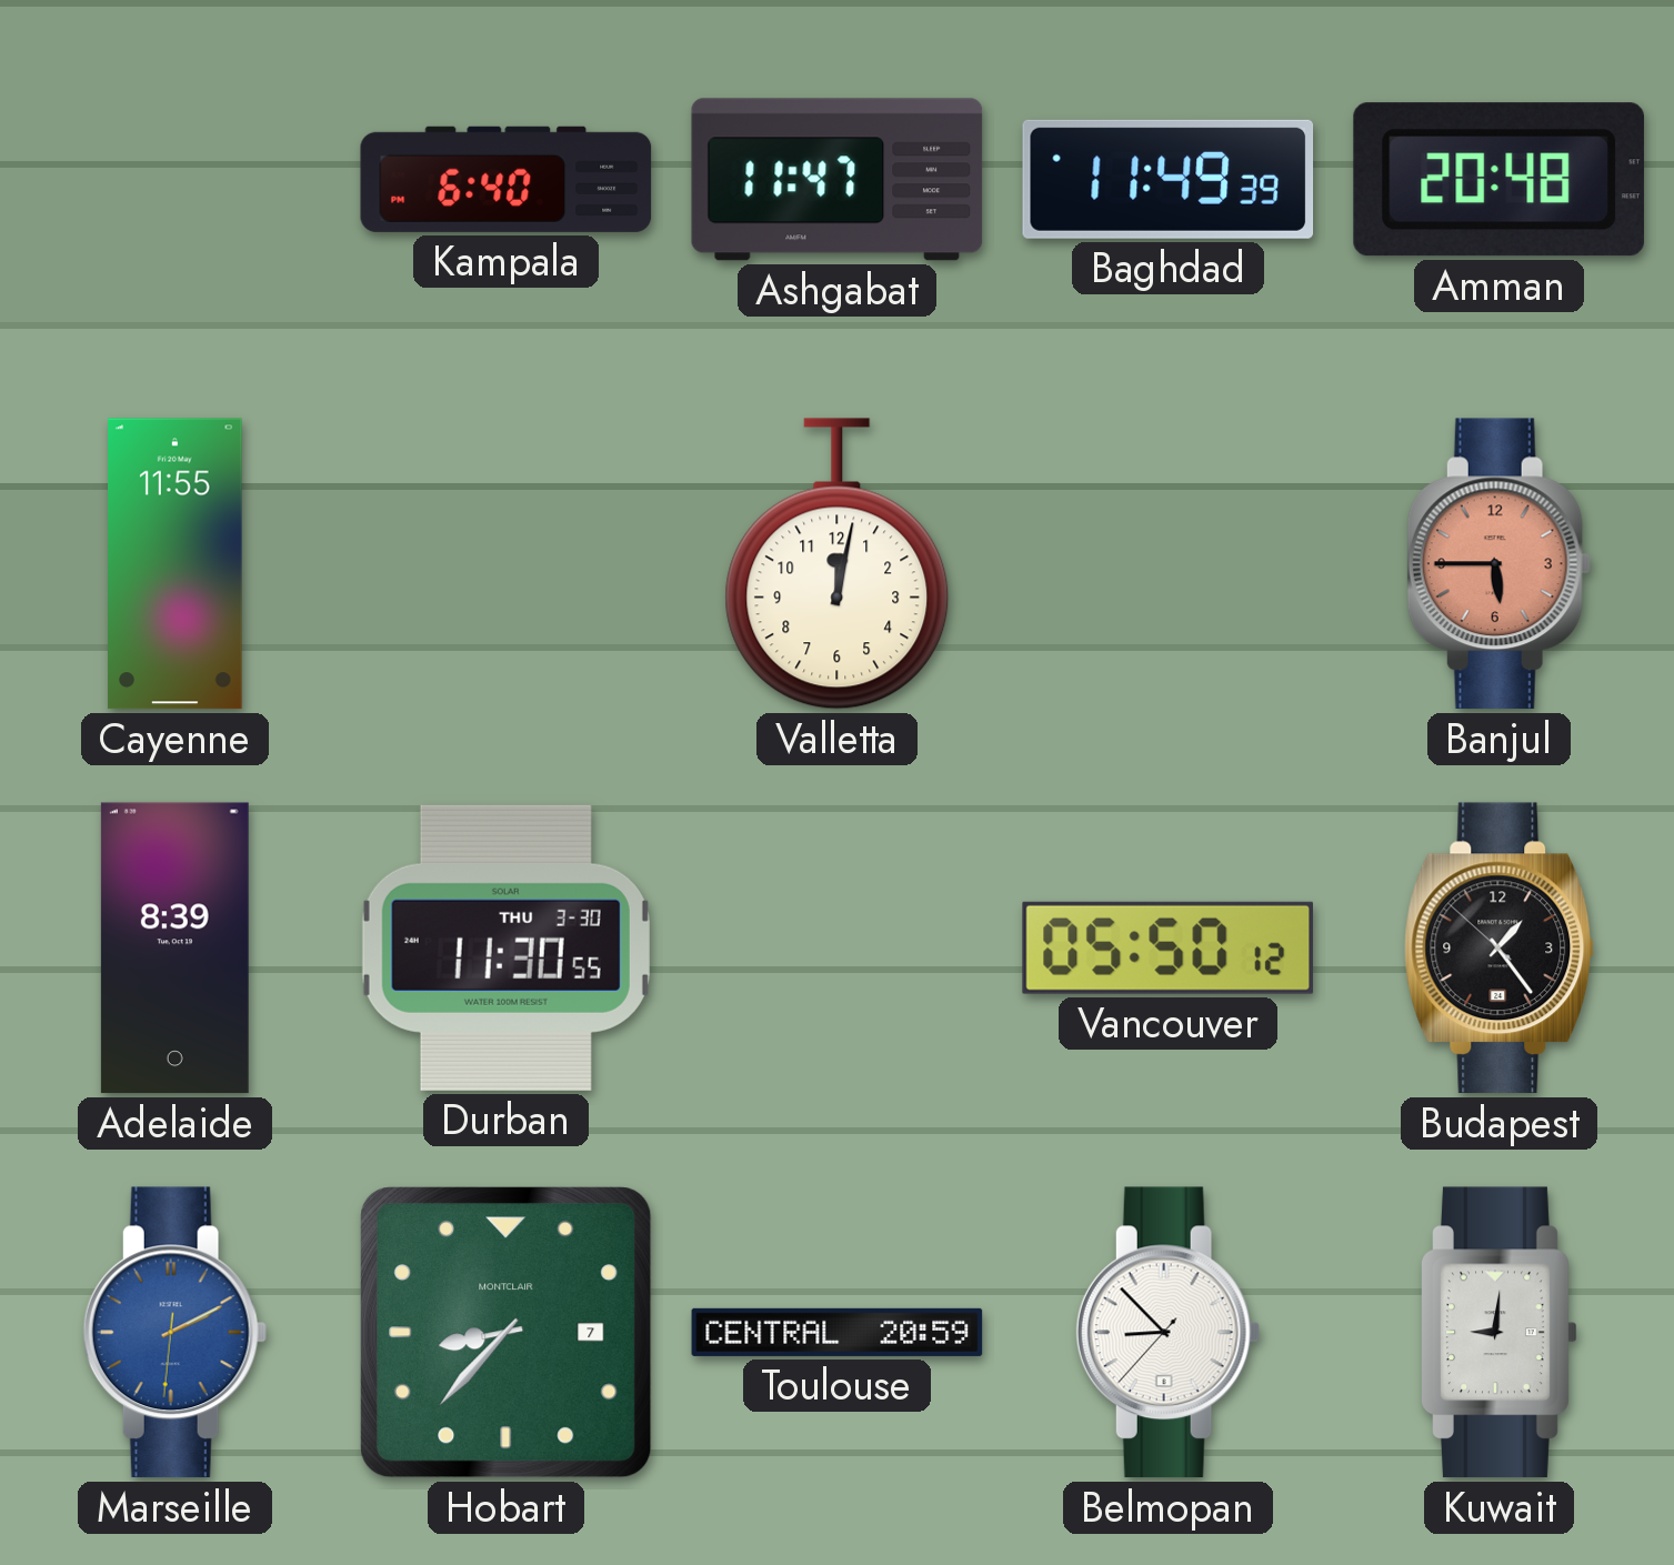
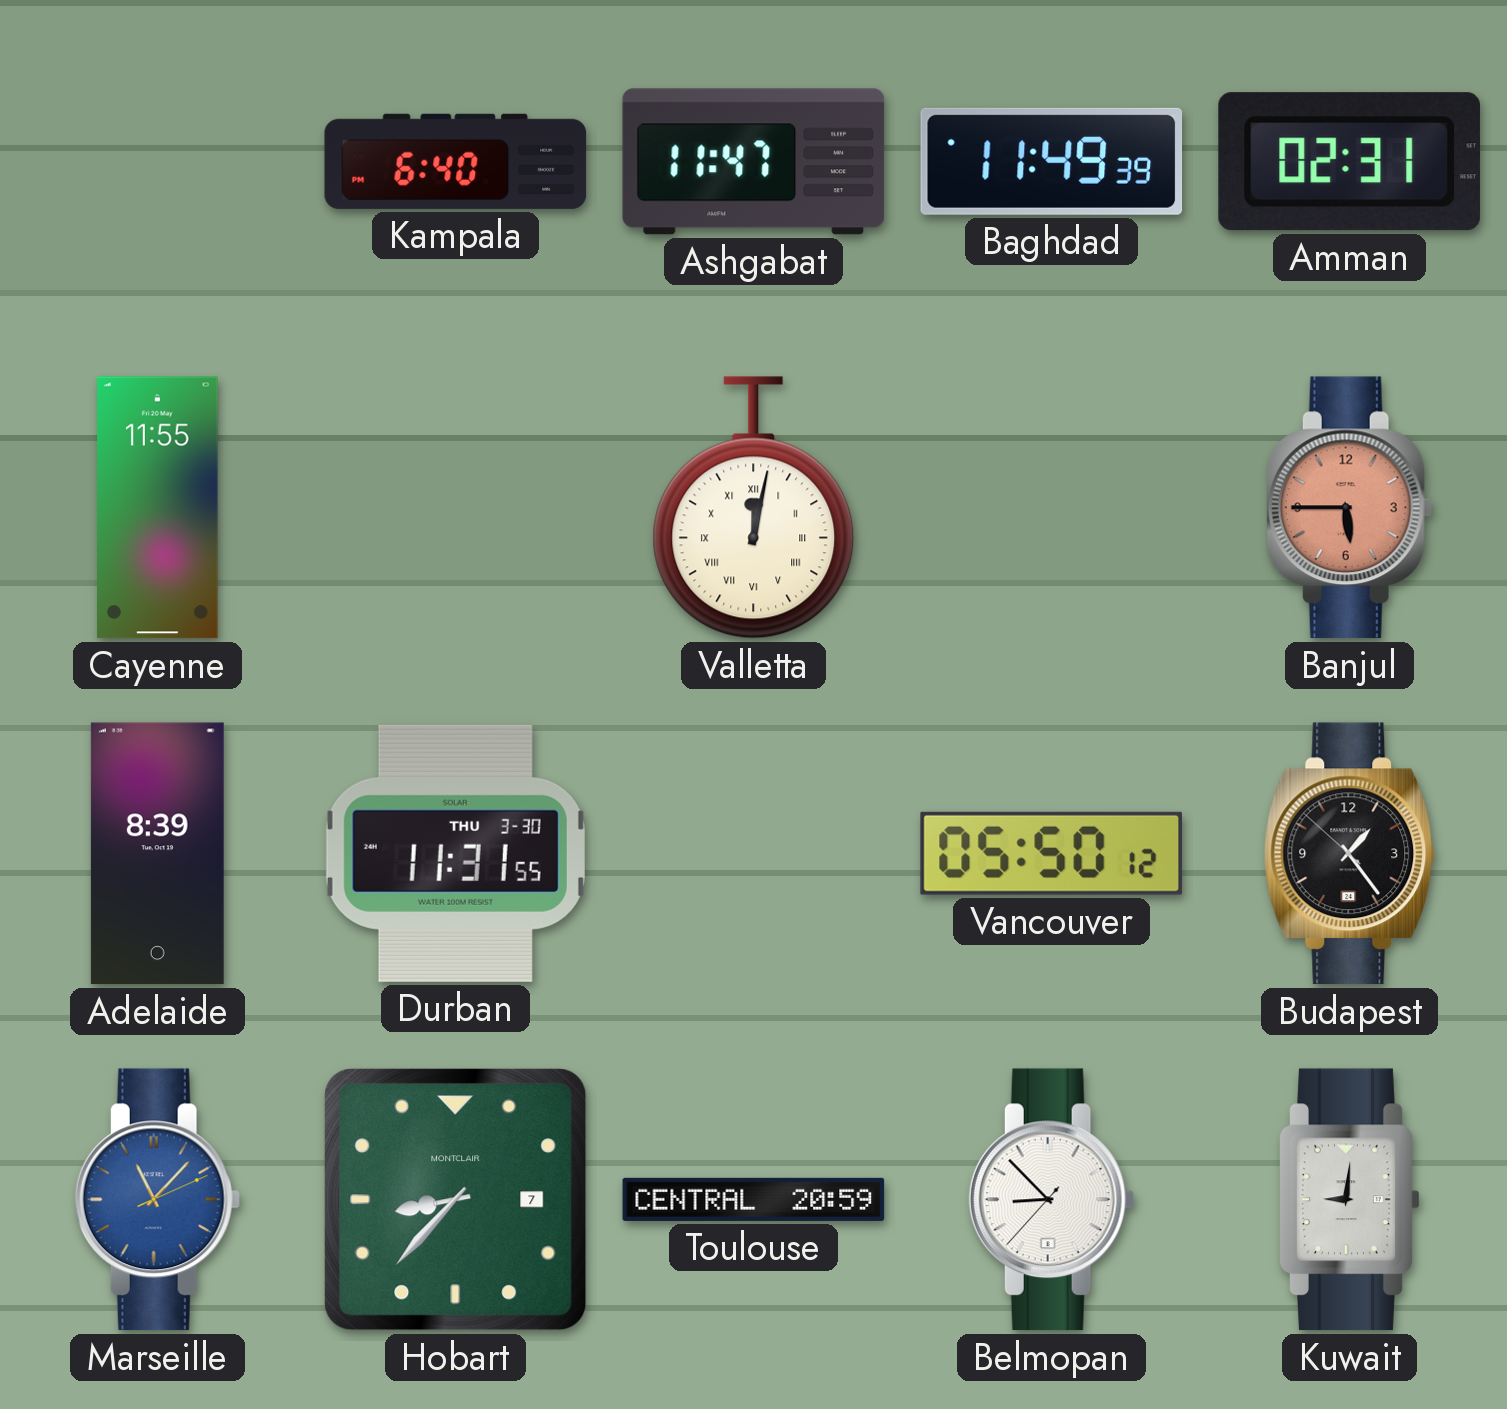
Amman: 20:48 -> 02:31
Valletta numerals: Arabic -> Roman
Durban: 11:30 -> 11:31
Marseille: 2:10 -> 11:07
